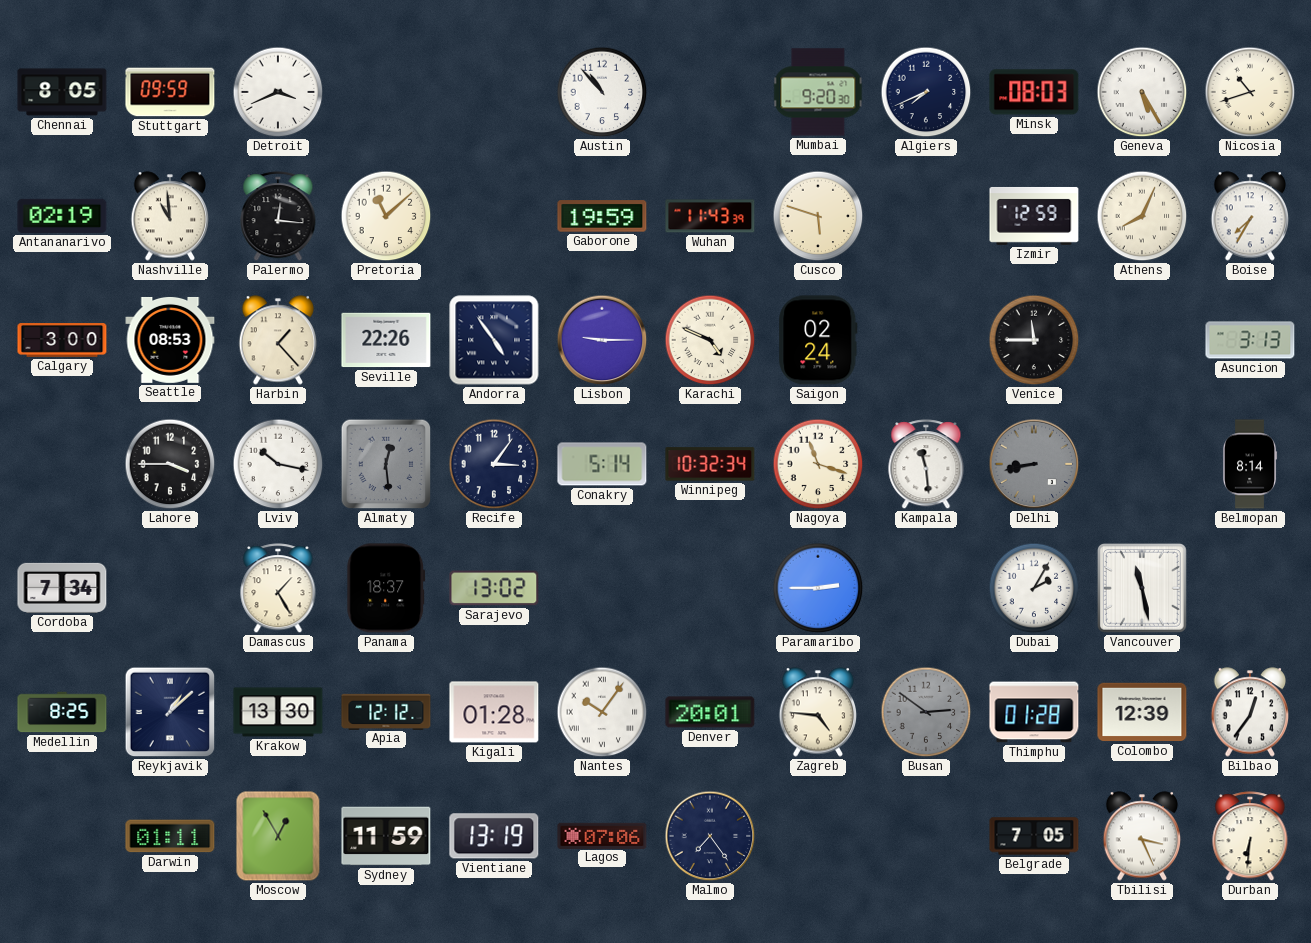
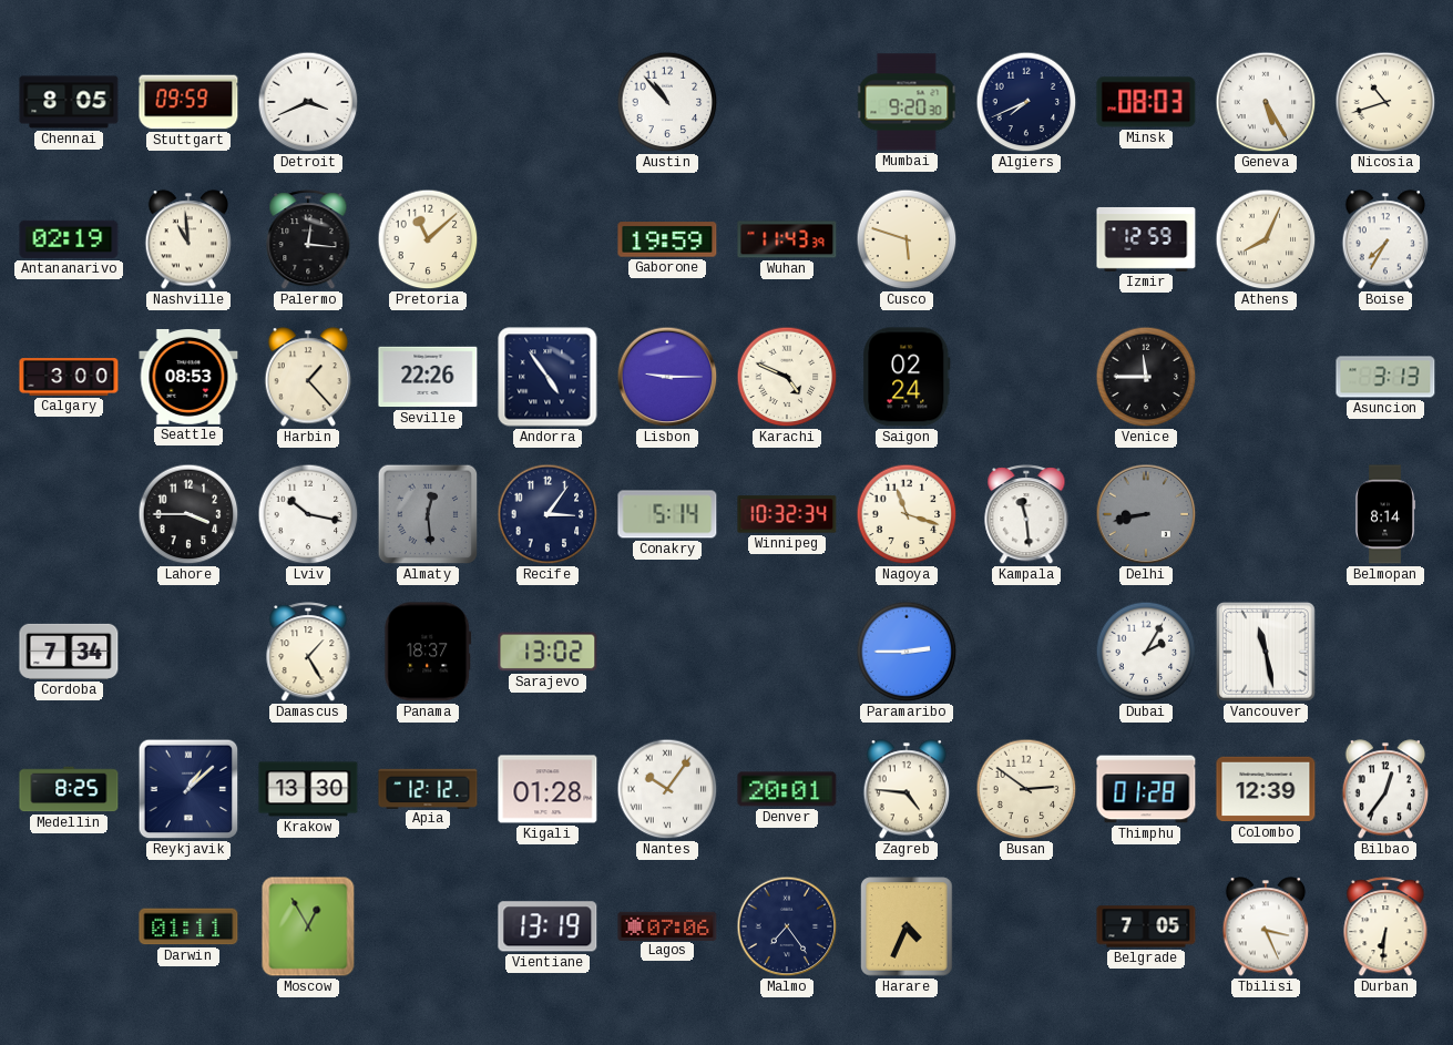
Busan dial: grey -> cream
Sydney: 11:59 -> none
Harare: none -> 4:34
